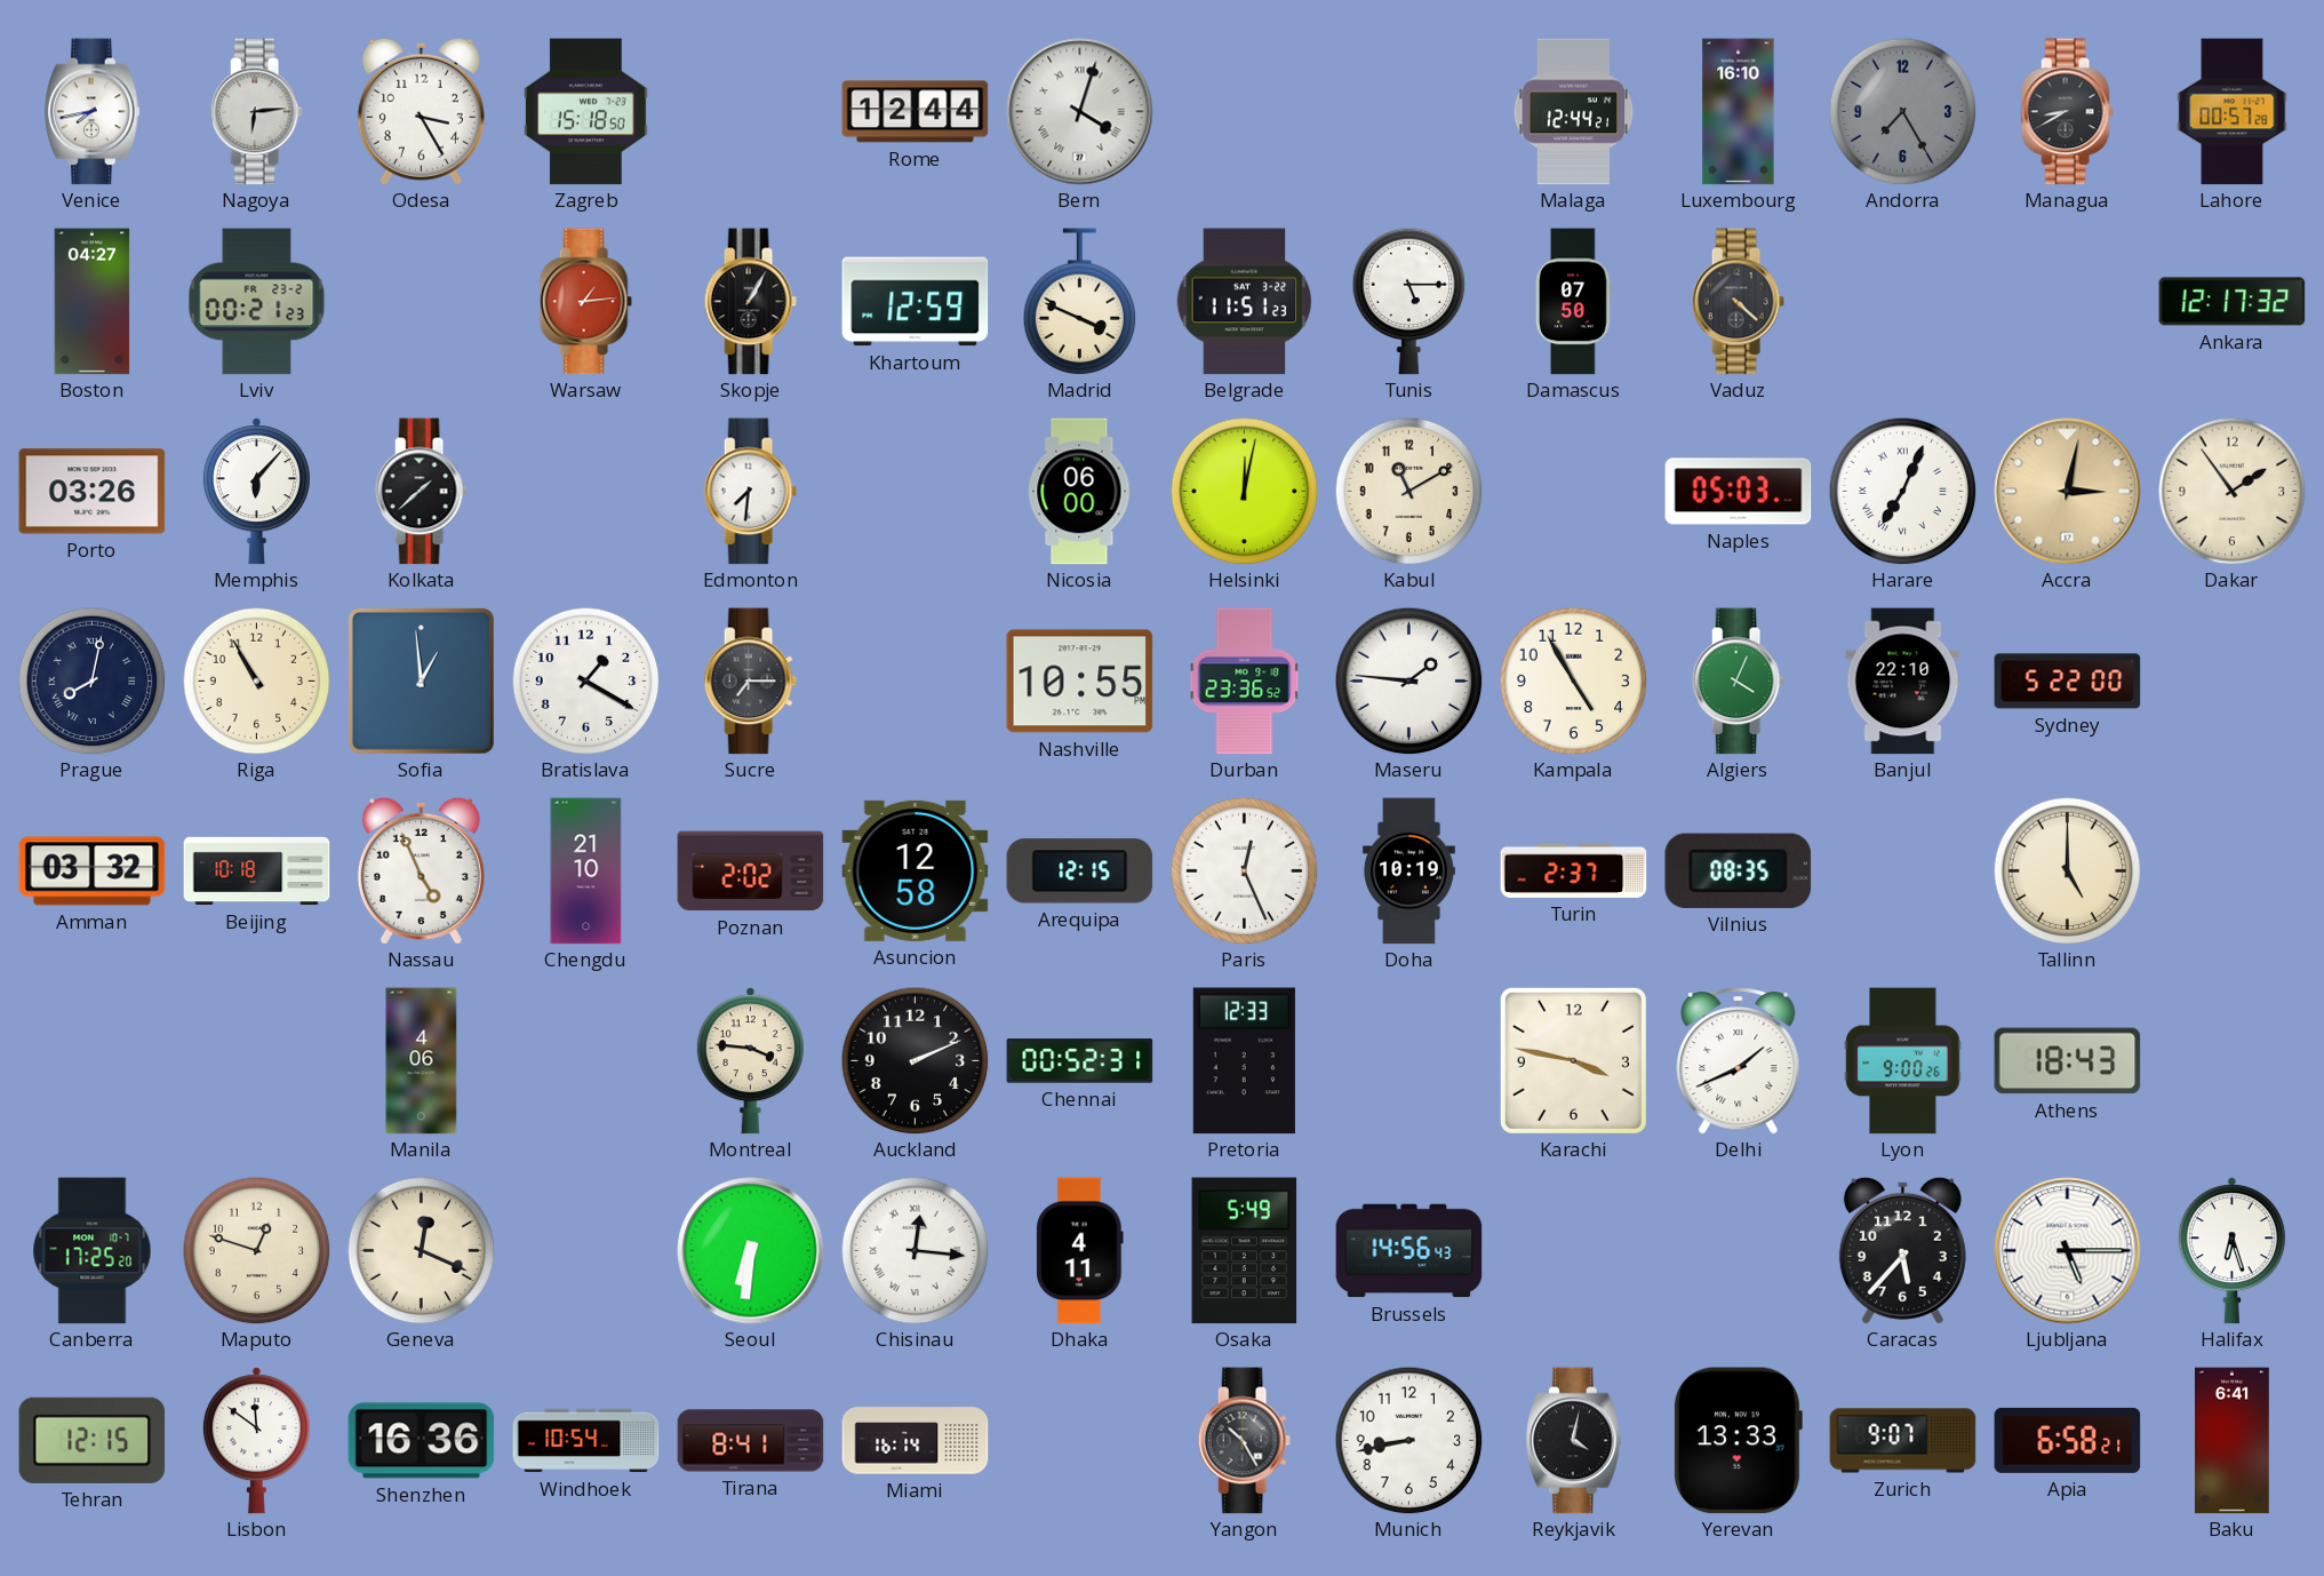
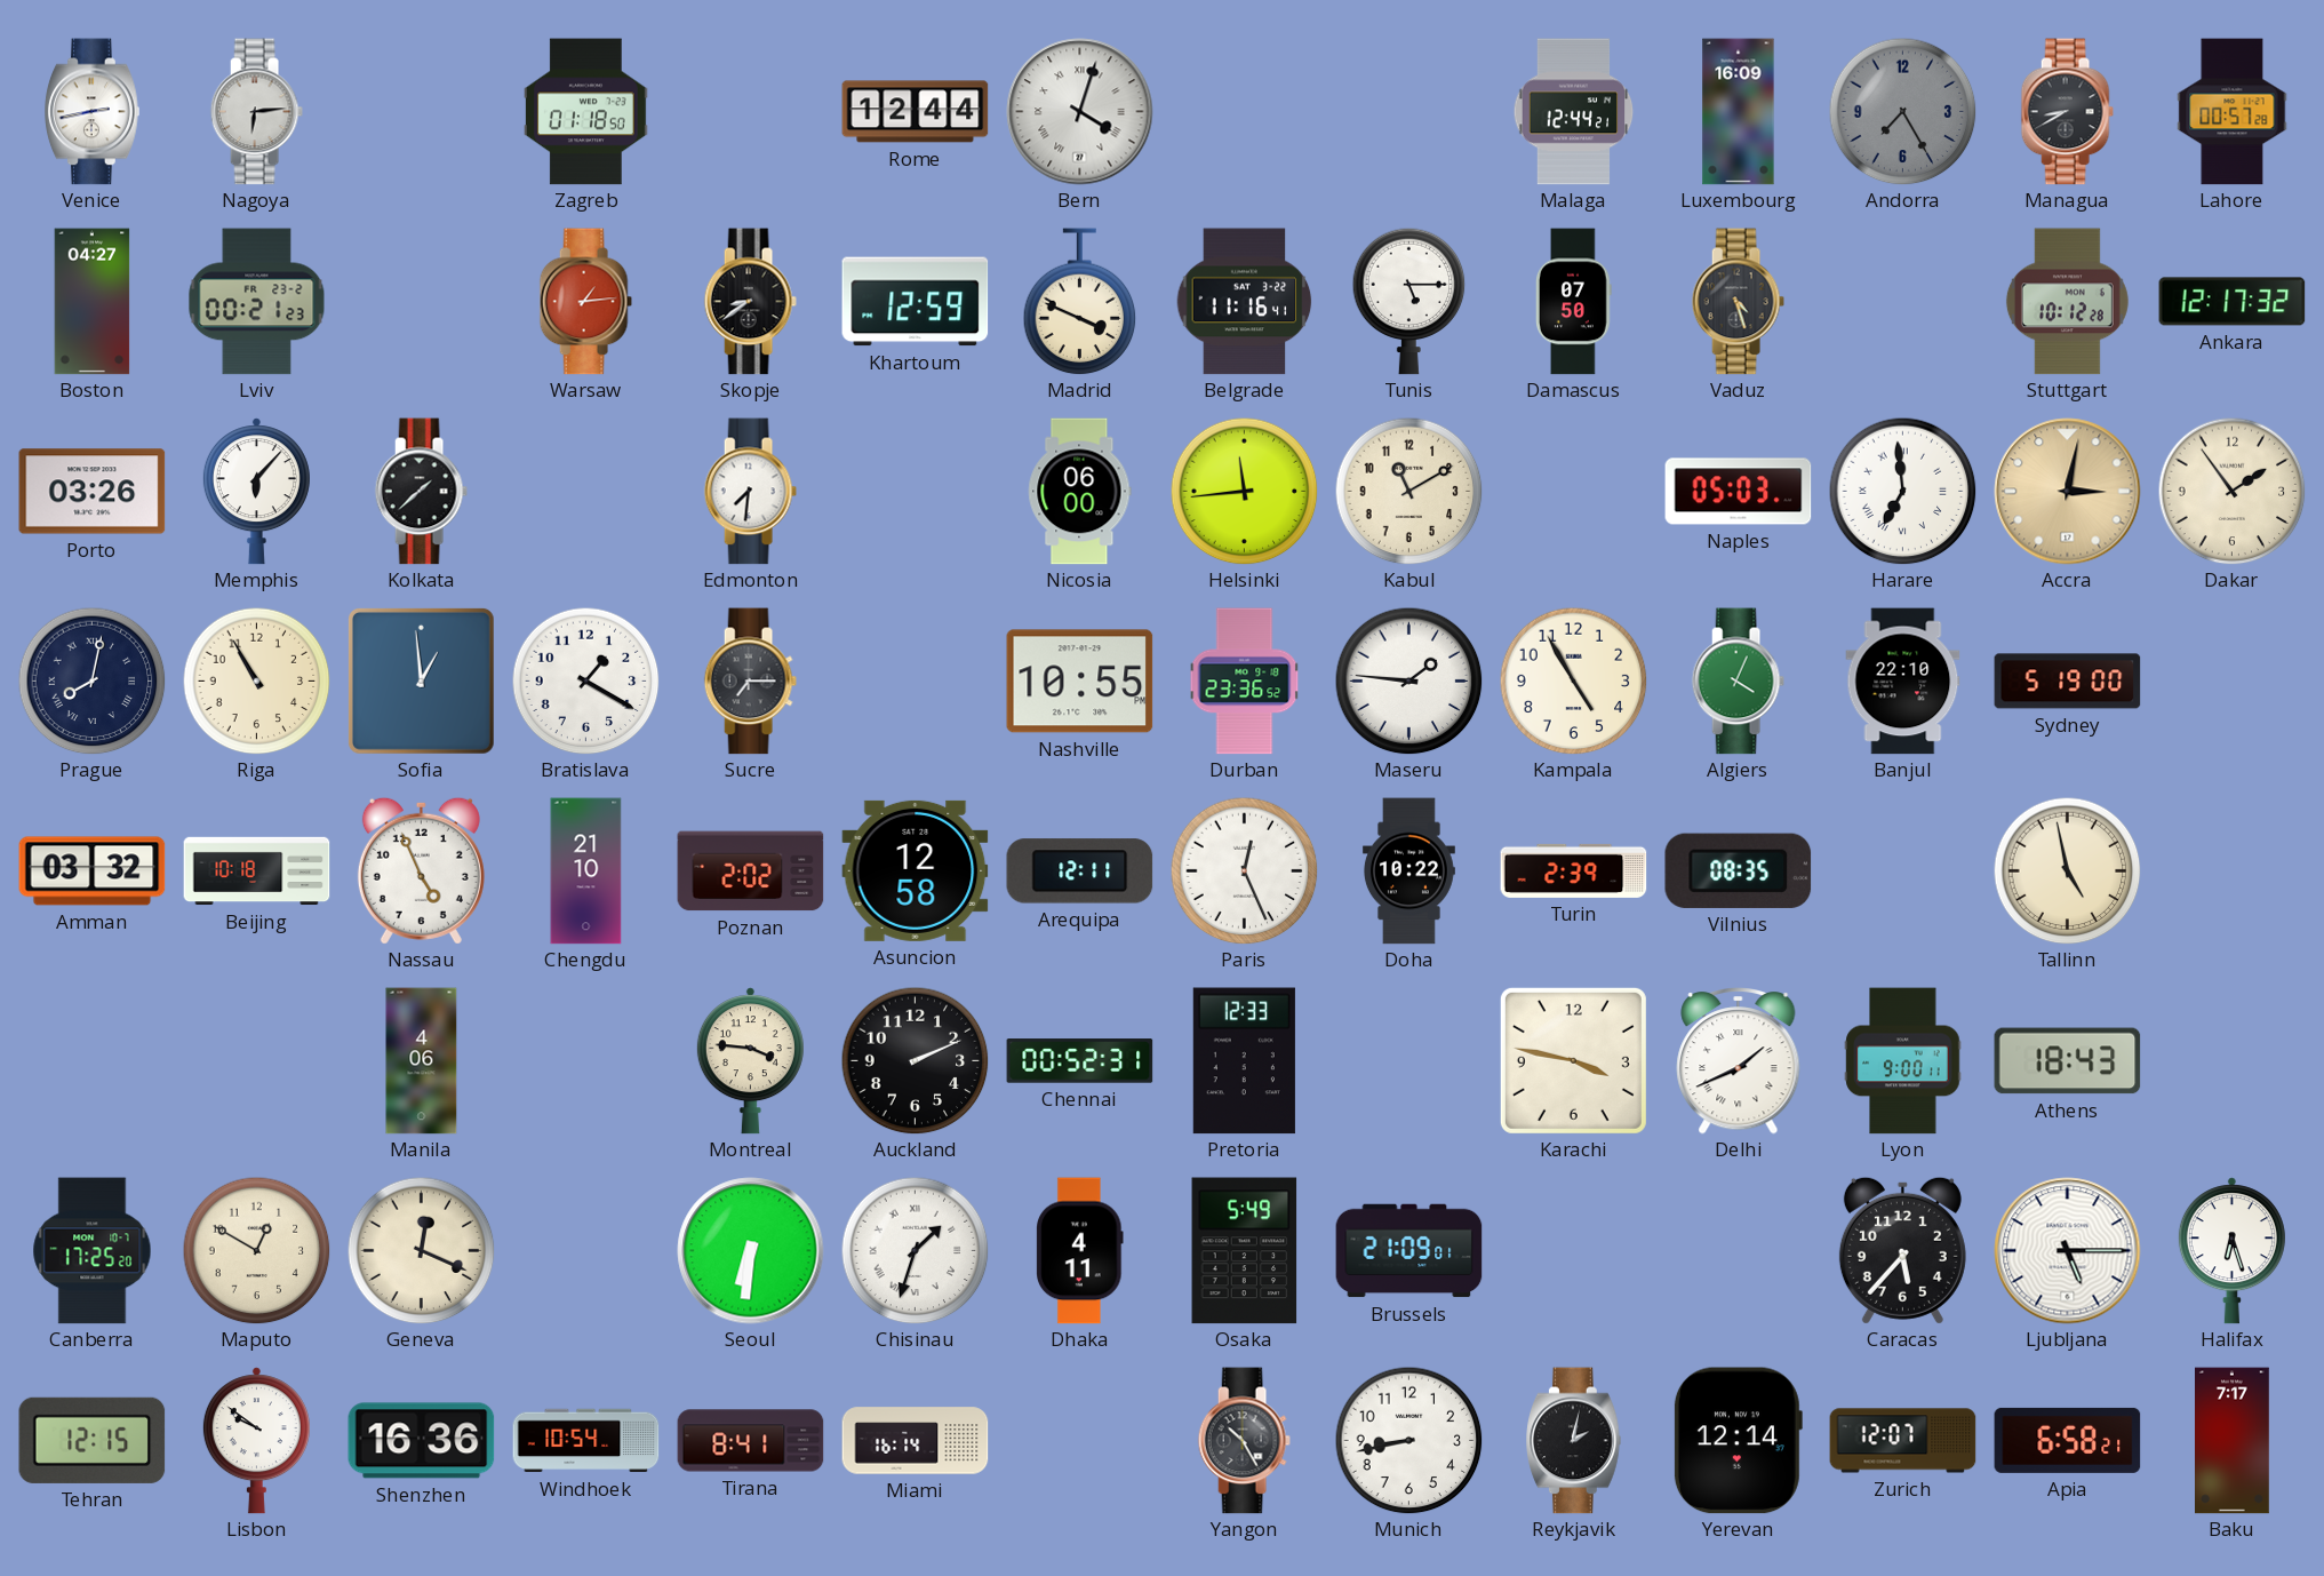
Venice: 7:43 -> 2:43
Odesa: 3:25 -> none
Zagreb: 15:18 -> 01:18
Luxembourg: 16:10 -> 16:09
Skopje: 1:05 -> 8:39
Belgrade: 11:51 -> 11:16
Vaduz: 4:22 -> 4:27
Stuttgart: none -> 10:12
Helsinki: 12:02 -> 11:44
Harare: 7:04 -> 6:59
Sydney: 5:22 -> 5:19
Arequipa: 12:15 -> 12:11
Doha: 10:19 -> 10:22
Turin: 2:37 -> 2:39
Tallinn: 5:00 -> 4:58
Lyon: 9:00:26 -> 9:00:11
Maputo: 12:48 -> 12:50
Chisinau: 12:16 -> 1:33
Brussels: 14:56 -> 21:09
Lisbon: 11:51 -> 9:51
Reykjavik: 4:02 -> 2:02
Yerevan: 13:33 -> 12:14
Zurich: 9:07 -> 12:07
Baku: 6:41 -> 7:17
